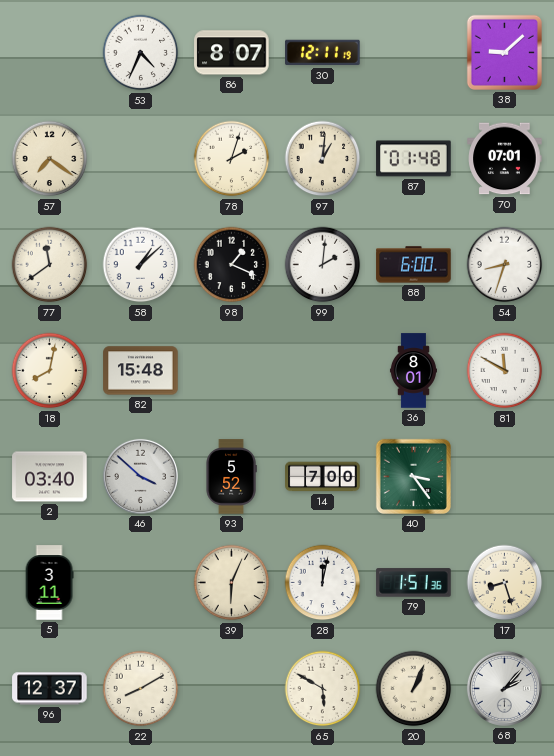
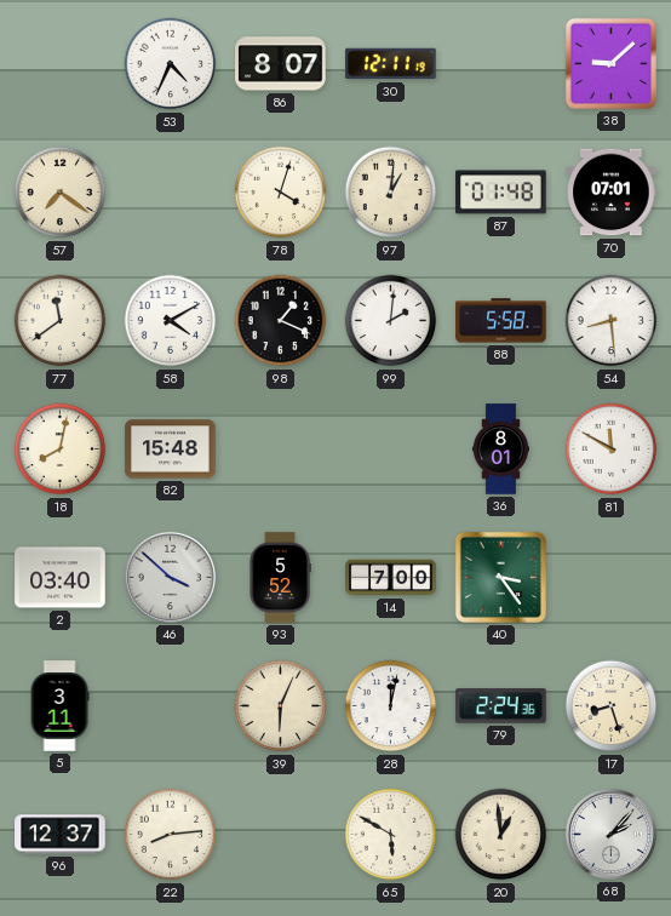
78: 2:03 -> 4:03
58: 1:08 -> 4:10
88: 6:00 -> 5:58
54: 8:33 -> 8:29
79: 1:51 -> 2:24
22: 8:10 -> 8:14
20: 1:04 -> 12:59
